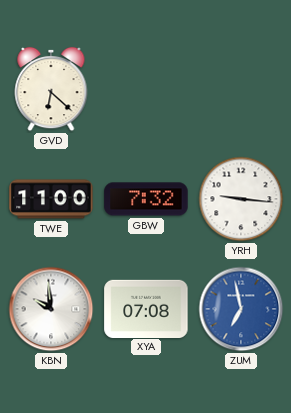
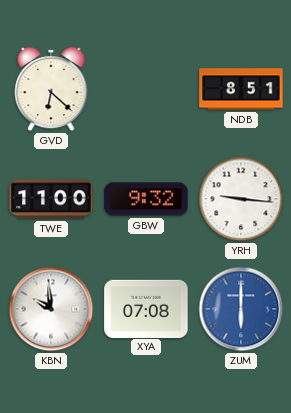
NDB: none -> 8:51
GBW: 7:32 -> 9:32
ZUM: 6:58 -> 6:00
